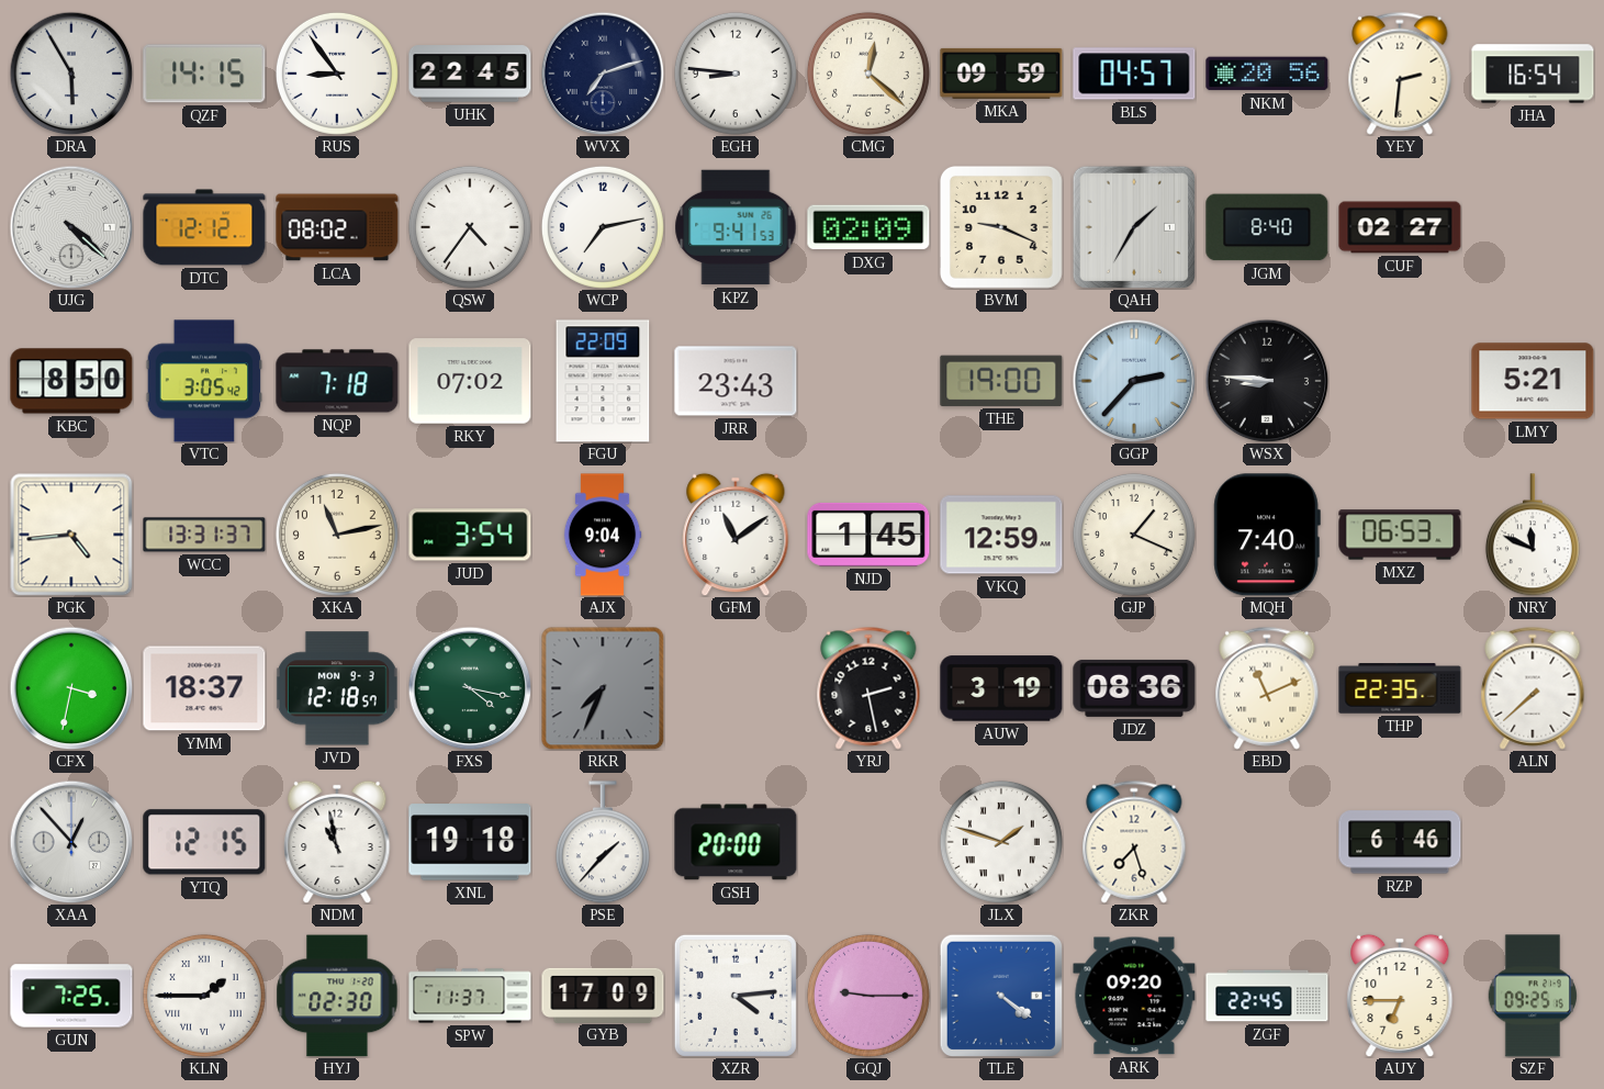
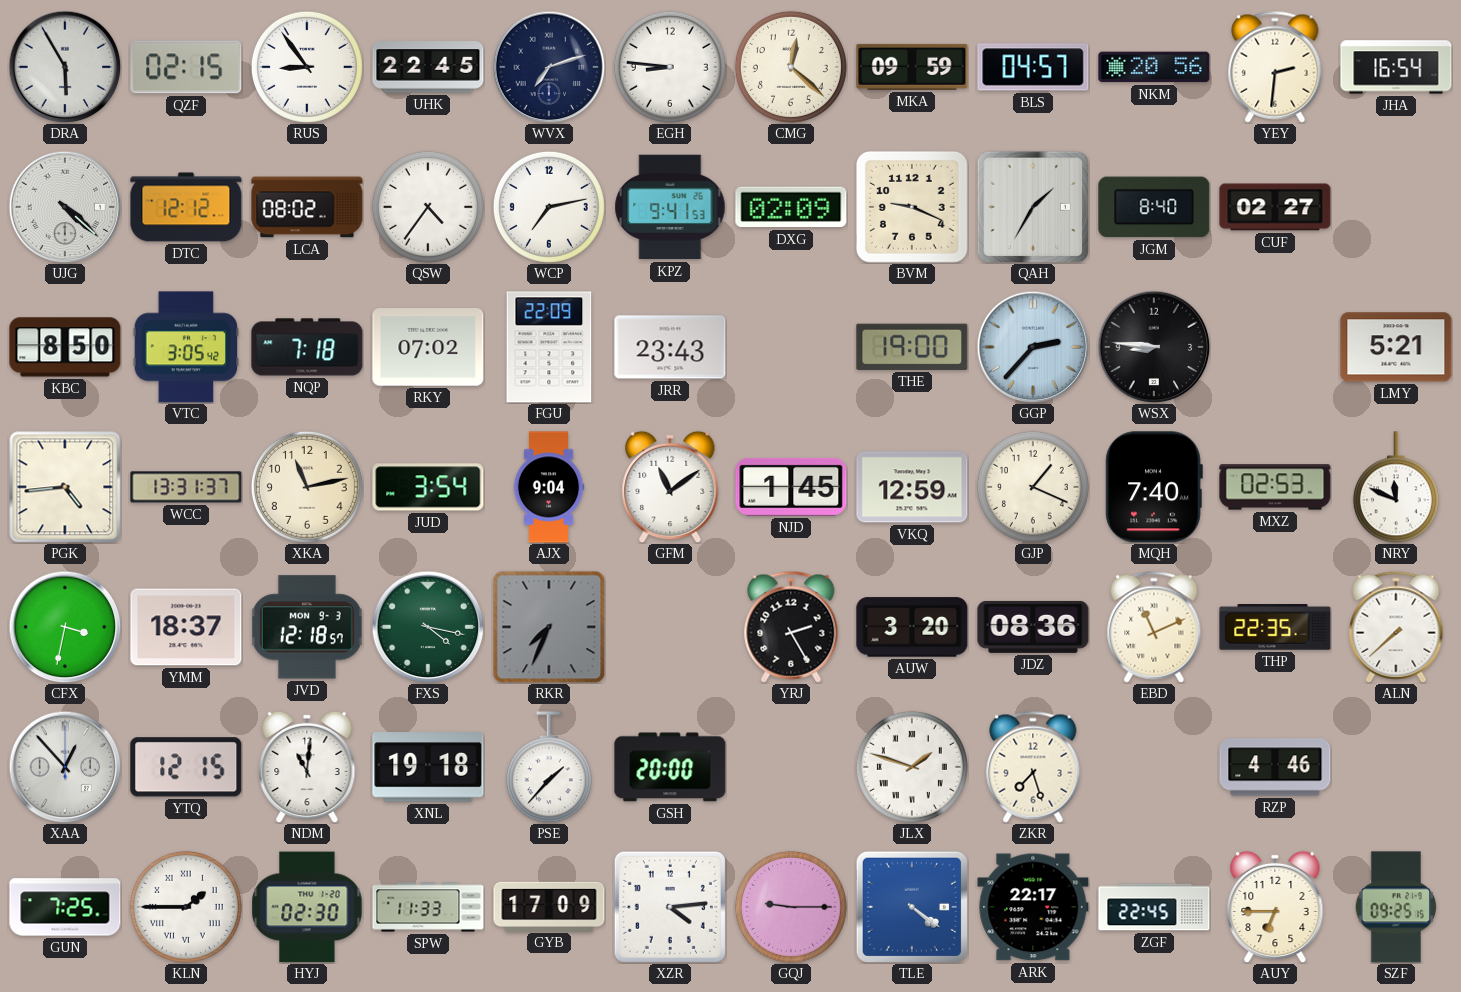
QZF: 14:15 -> 02:15
MXZ: 06:53 -> 02:53
YRJ: 2:28 -> 2:25
AUW: 3:19 -> 3:20
NDM: 10:58 -> 11:01
RZP: 6:46 -> 4:46
SPW: 11:37 -> 11:33
ARK: 09:20 -> 22:17
